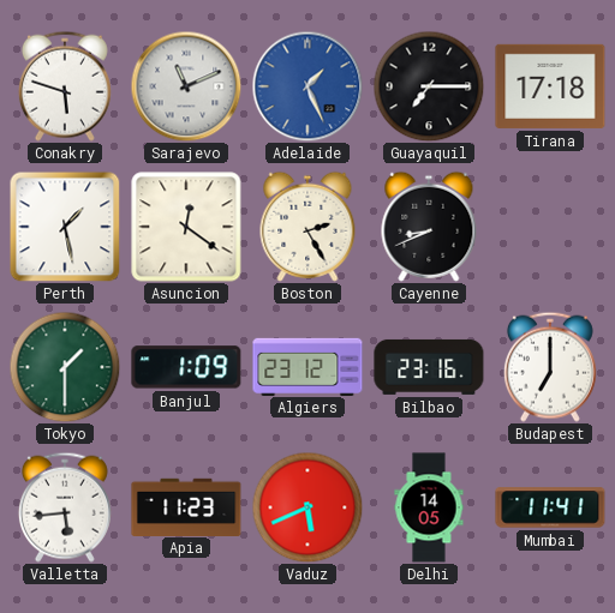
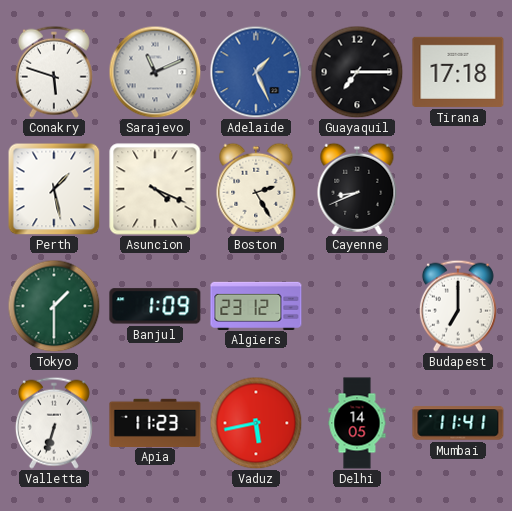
Asuncion: 12:21 -> 4:19
Bilbao: 23:16 -> none
Valletta: 5:44 -> 6:33
Vaduz: 5:41 -> 5:43
